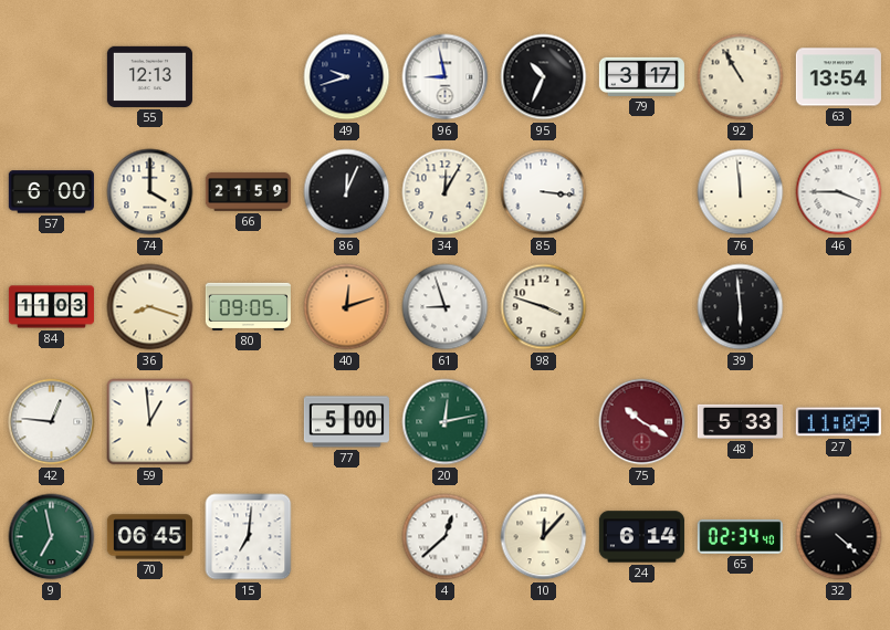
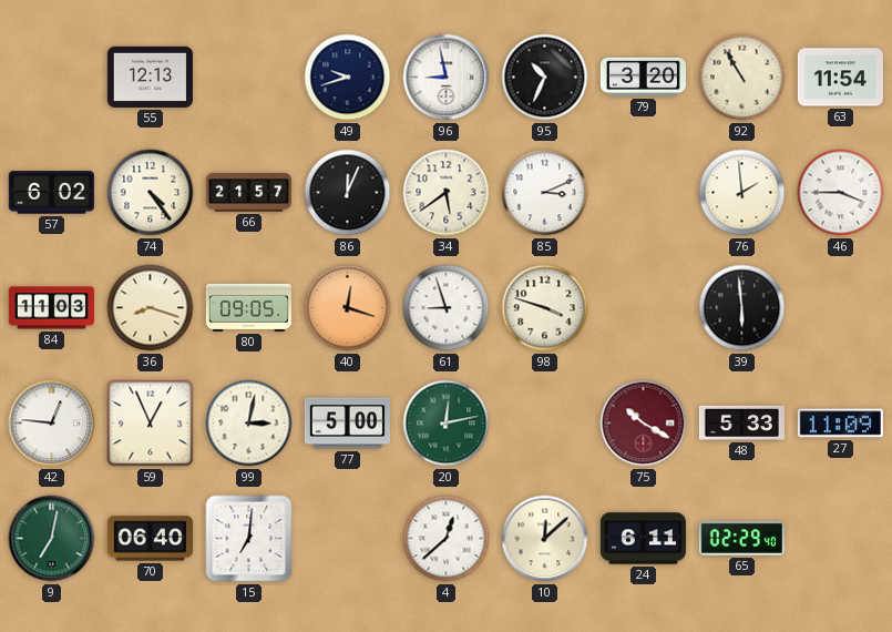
79: 3:17 -> 3:20
63: 13:54 -> 11:54
57: 6:00 -> 6:02
74: 4:00 -> 4:24
66: 21:59 -> 21:57
34: 12:05 -> 5:39
85: 3:16 -> 3:11
76: 11:59 -> 1:59
40: 12:12 -> 12:18
59: 12:59 -> 12:56
99: none -> 3:02
9: 6:58 -> 7:02
70: 06:45 -> 06:40
10: 12:07 -> 12:08
24: 6:14 -> 6:11
65: 02:34 -> 02:29
32: 4:22 -> none
